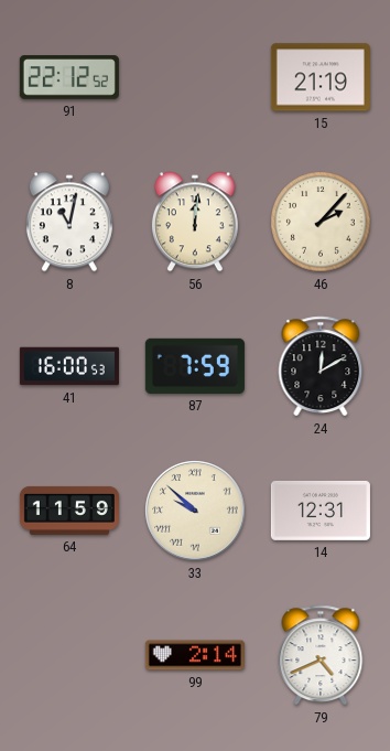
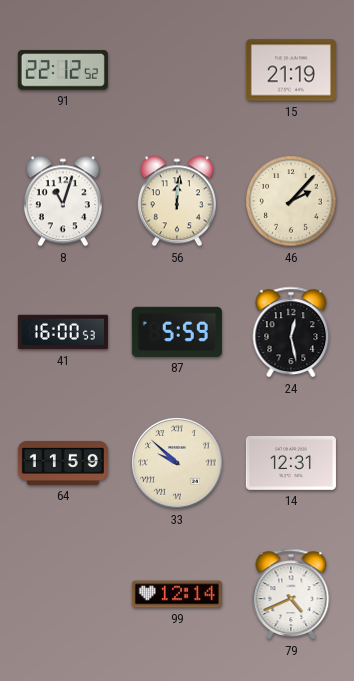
8: 11:02 -> 11:03
87: 7:59 -> 5:59
24: 12:10 -> 12:28
99: 2:14 -> 12:14
